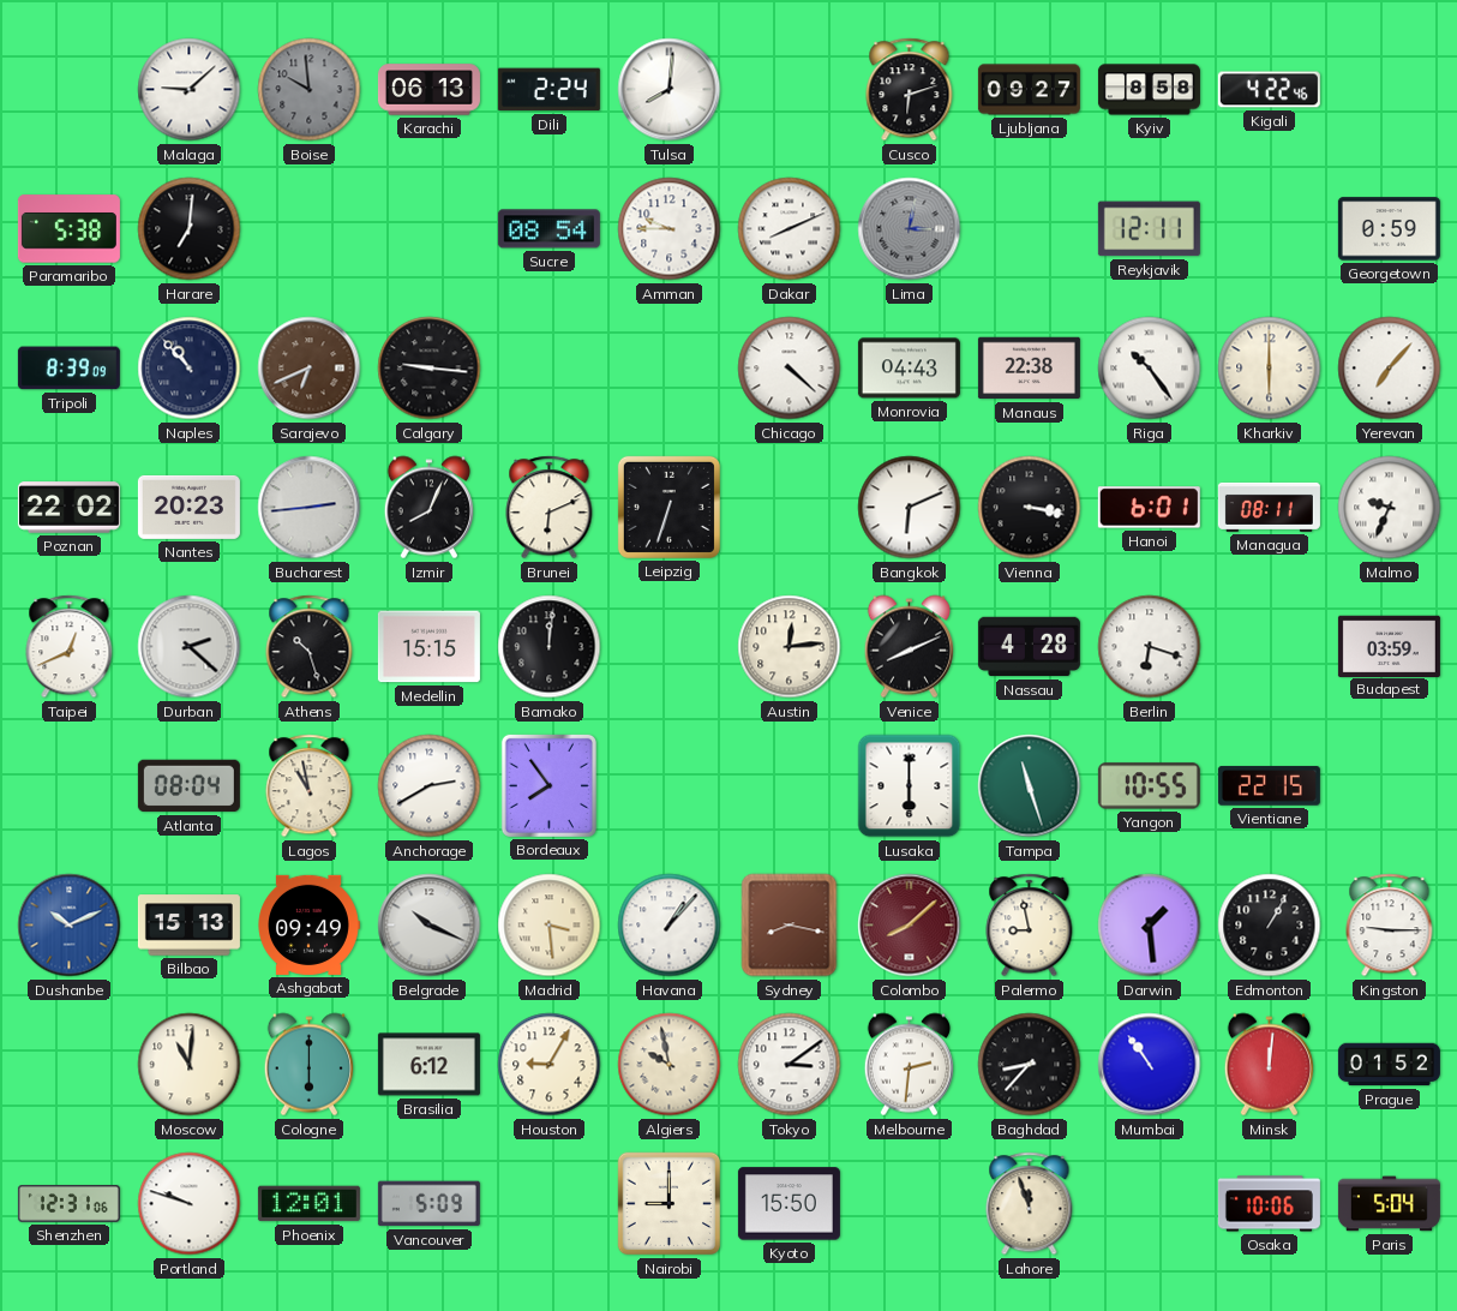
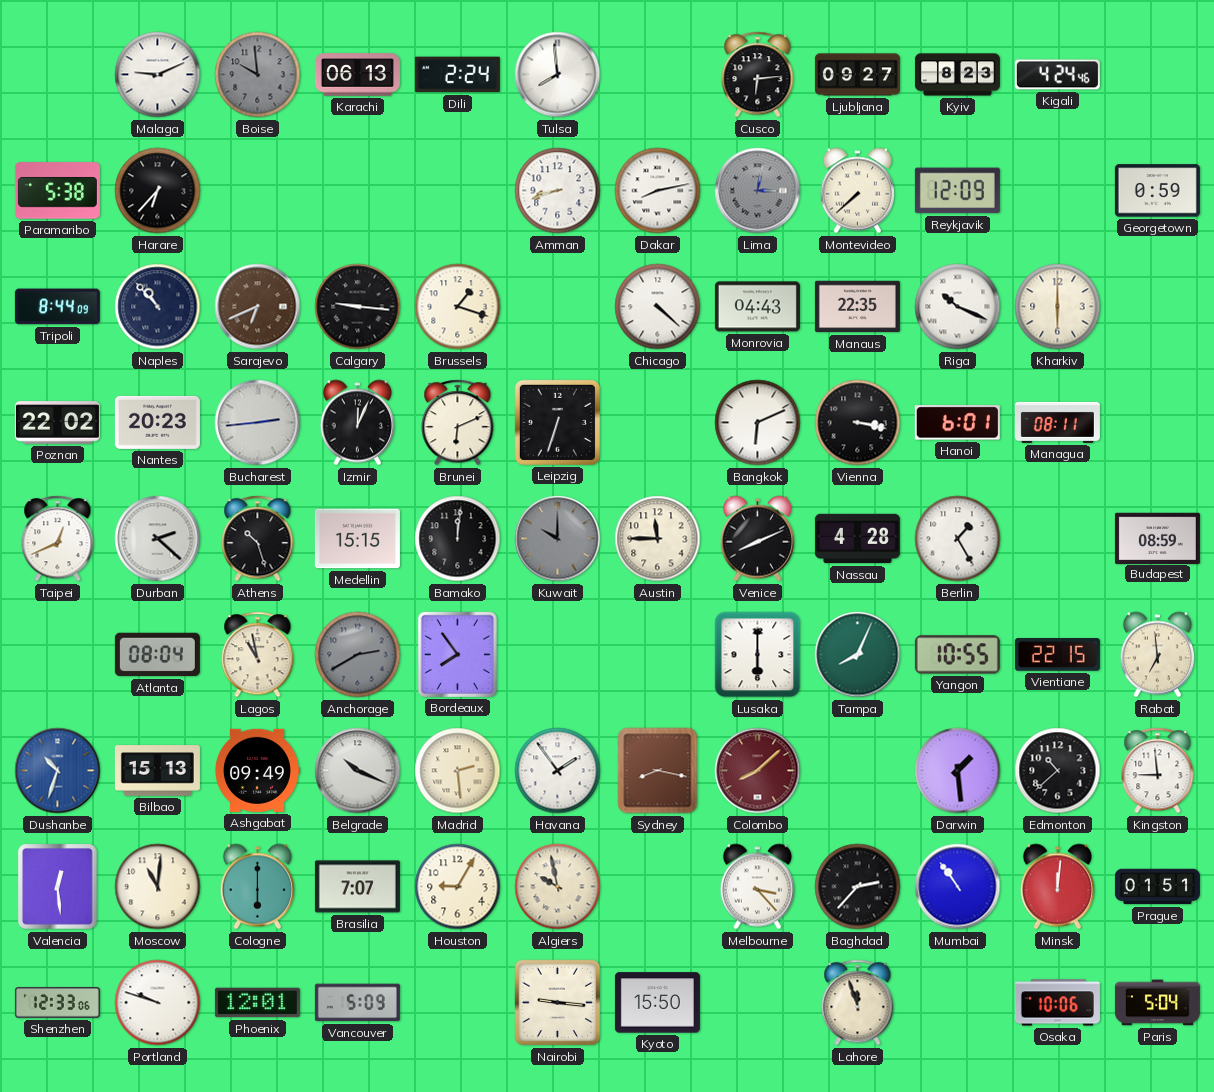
Malaga: 9:08 -> 9:11
Tulsa: 8:01 -> 7:59
Cusco: 6:12 -> 6:14
Kyiv: 8:58 -> 8:23
Kigali: 4:22 -> 4:24
Harare: 7:01 -> 6:37
Sucre: 08:54 -> none
Amman: 9:45 -> 8:42
Dakar: 8:11 -> 8:13
Montevideo: none -> 7:38
Reykjavik: 12:11 -> 12:09
Tripoli: 8:39 -> 8:44
Brussels: none -> 1:18
Manaus: 22:38 -> 22:35
Riga: 10:24 -> 10:19
Yerevan: 7:07 -> none
Izmir: 8:04 -> 12:04
Malmo: 9:34 -> none
Kuwait: none -> 10:00
Austin: 12:14 -> 11:45
Berlin: 6:18 -> 1:25
Budapest: 03:59 -> 08:59
Anchorage dial: white -> grey
Tampa: 11:27 -> 8:04
Rabat: none -> 6:59
Dushanbe: 10:11 -> 10:33
Madrid: 3:29 -> 2:29
Havana: 1:07 -> 1:54
Palermo: 8:58 -> none
Edmonton: 1:05 -> 10:38
Kingston: 9:15 -> 8:59
Valencia: none -> 12:29
Brasilia: 6:12 -> 7:07
Tokyo: 3:09 -> none
Melbourne: 2:31 -> 3:23
Baghdad: 8:37 -> 2:37
Prague: 01:52 -> 01:51
Shenzhen: 12:31 -> 12:33
Nairobi: 9:00 -> 9:16
